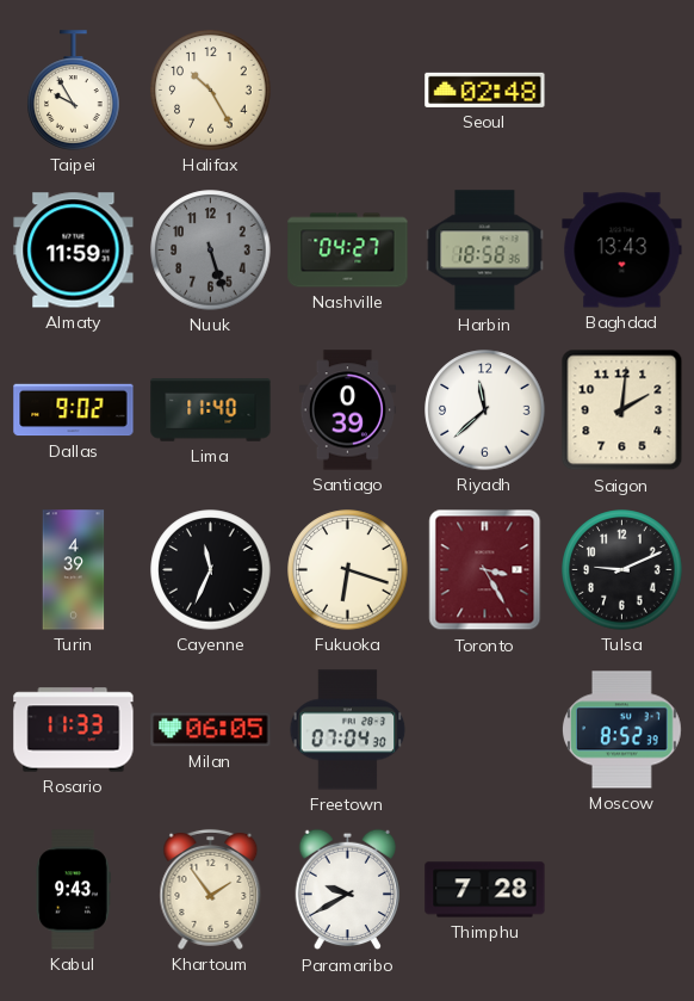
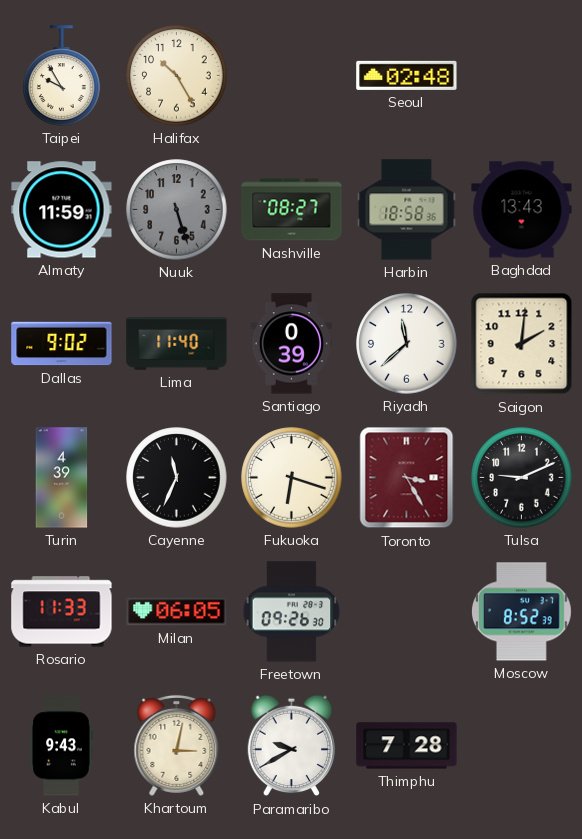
Nashville: 04:27 -> 08:27
Freetown: 07:04 -> 09:26
Khartoum: 1:54 -> 3:02
